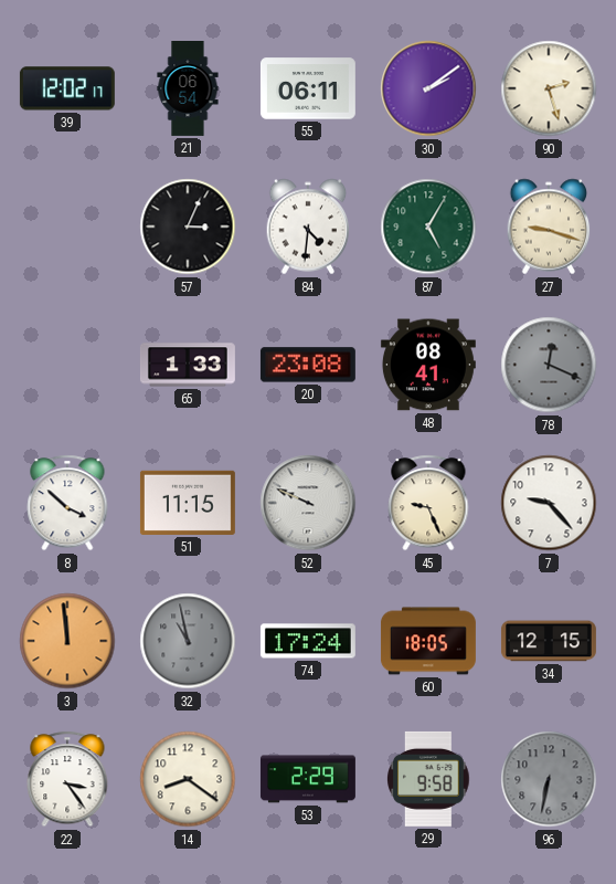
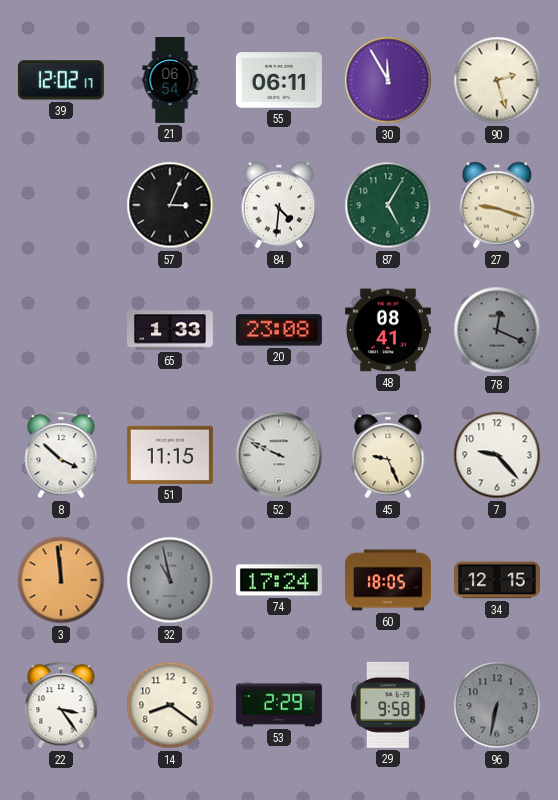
30: 2:09 -> 11:55
